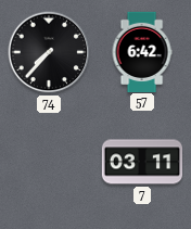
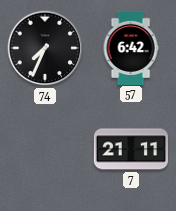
74: 7:37 -> 7:34
7: 03:11 -> 21:11
